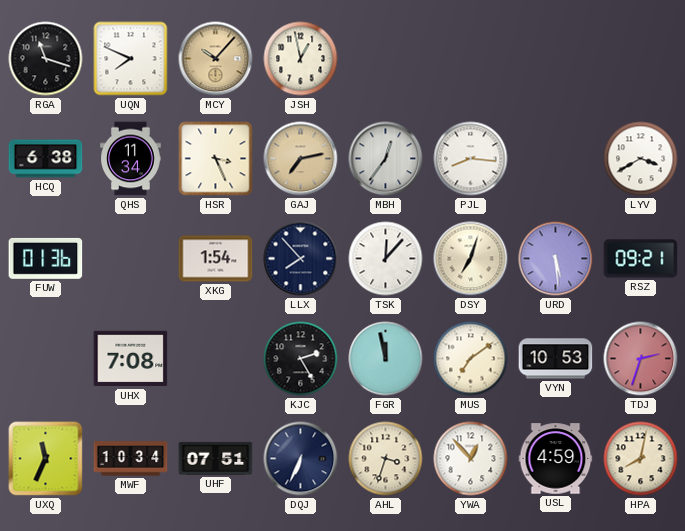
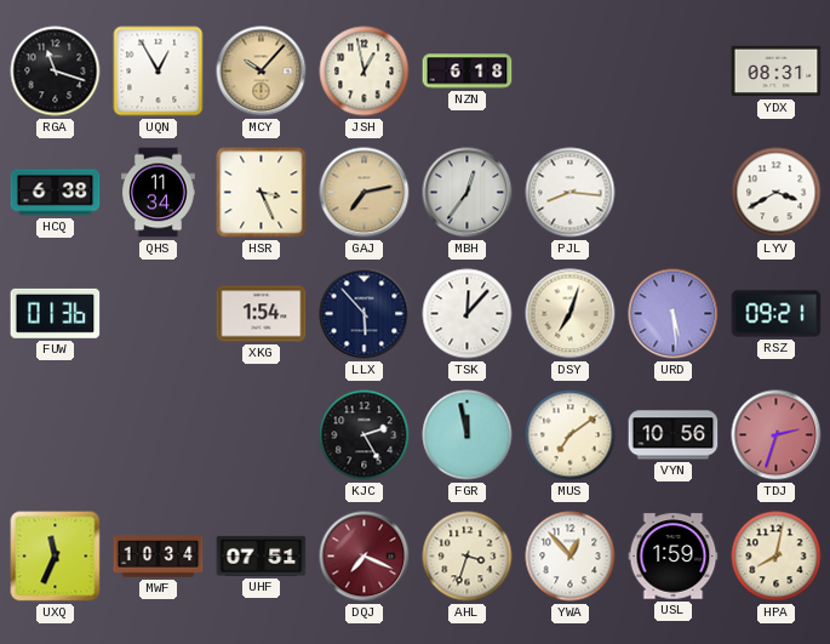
UQN: 7:49 -> 12:55
NZN: none -> 6:18
YDX: none -> 08:31
LLX: 7:53 -> 5:53
UHX: 7:08 -> none
VYN: 10:53 -> 10:56
DQJ: 6:34 -> 7:19
DQJ dial: navy -> burgundy
USL: 4:59 -> 1:59
